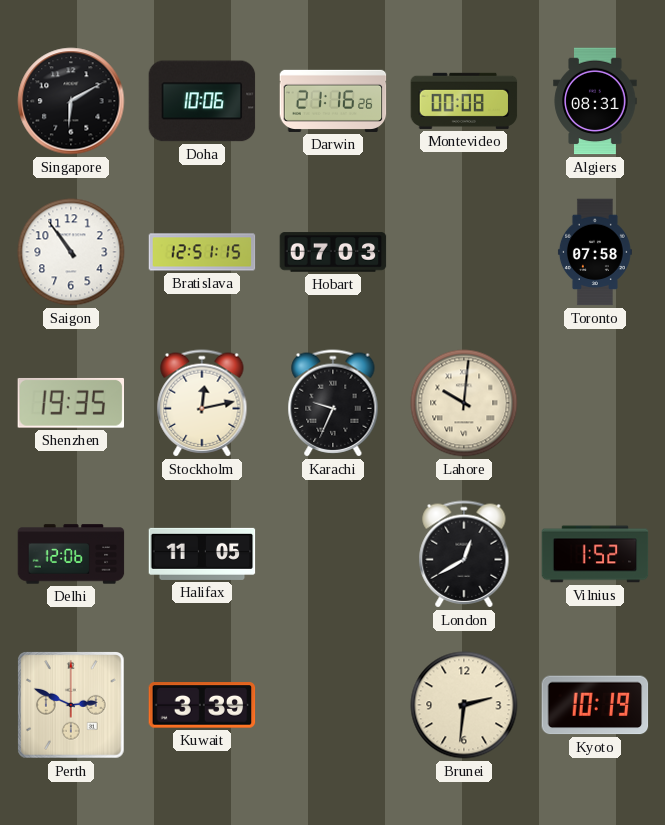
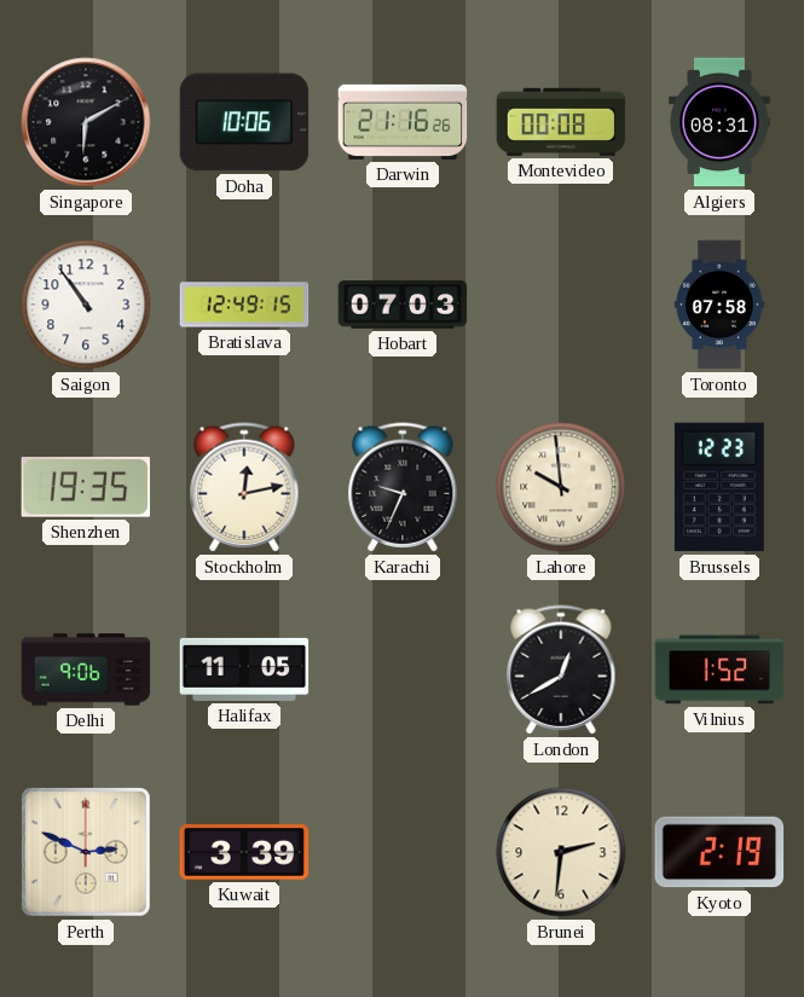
Bratislava: 12:51 -> 12:49
Lahore: 10:01 -> 9:59
Brussels: none -> 12:23
Delhi: 12:06 -> 9:06
Kyoto: 10:19 -> 2:19
